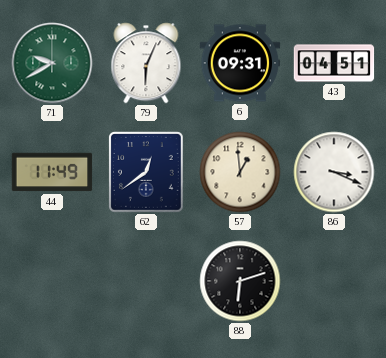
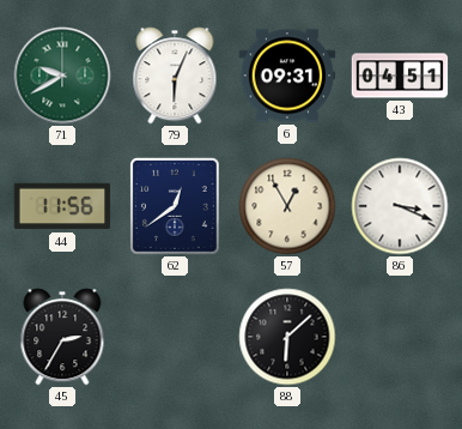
44: 11:49 -> 11:56
57: 12:59 -> 12:55
45: none -> 2:35
88: 6:12 -> 6:08
